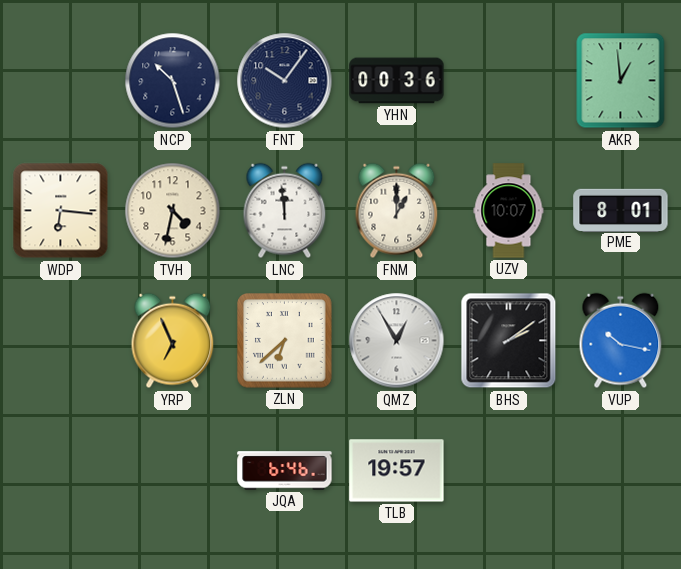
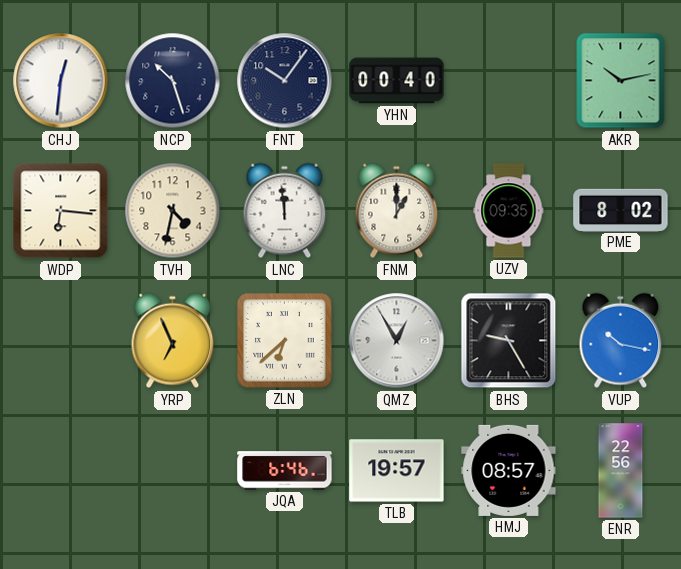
CHJ: none -> 12:31
YHN: 00:36 -> 00:40
AKR: 12:59 -> 10:13
UZV: 10:07 -> 09:35
PME: 8:01 -> 8:02
BHS: 2:09 -> 9:25
HMJ: none -> 08:57
ENR: none -> 22:56
